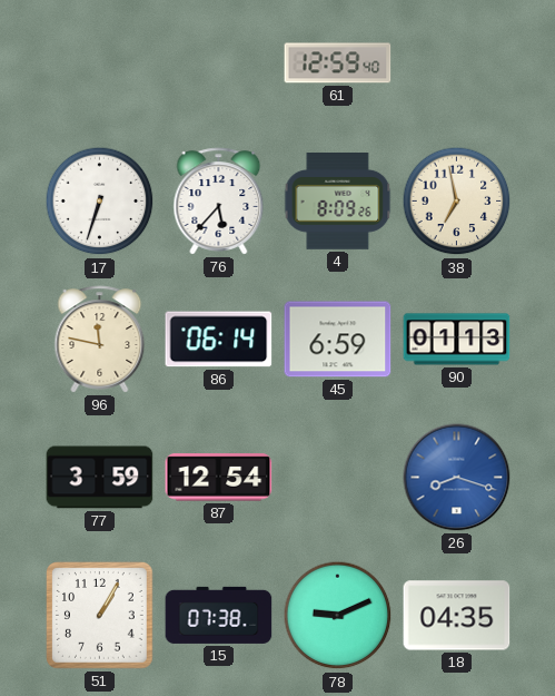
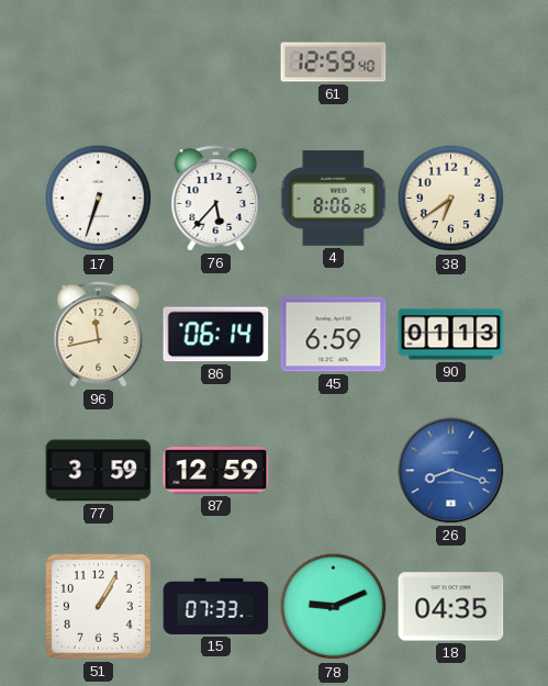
4: 8:09 -> 8:06
38: 6:58 -> 6:39
96: 11:47 -> 11:43
87: 12:54 -> 12:59
15: 07:38 -> 07:33
